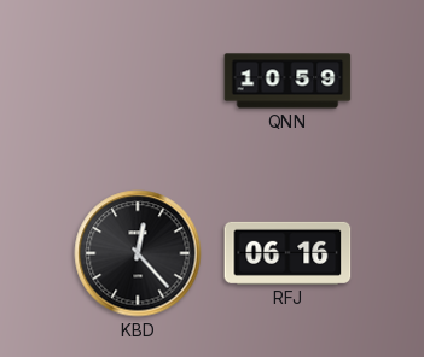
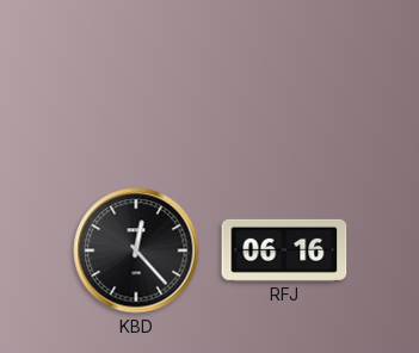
QNN: 10:59 -> none
